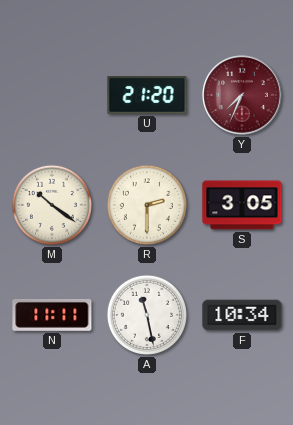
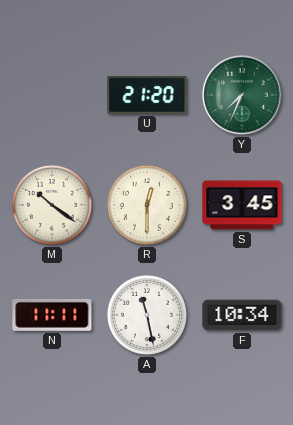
Y dial: burgundy -> green
R: 2:30 -> 12:30
S: 3:05 -> 3:45
